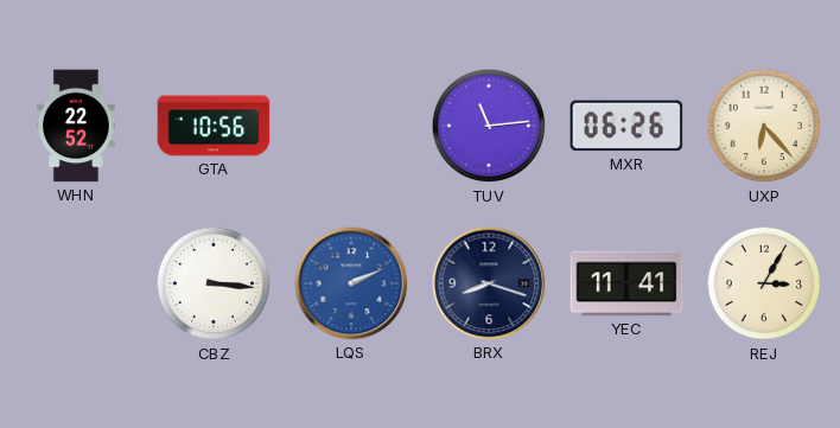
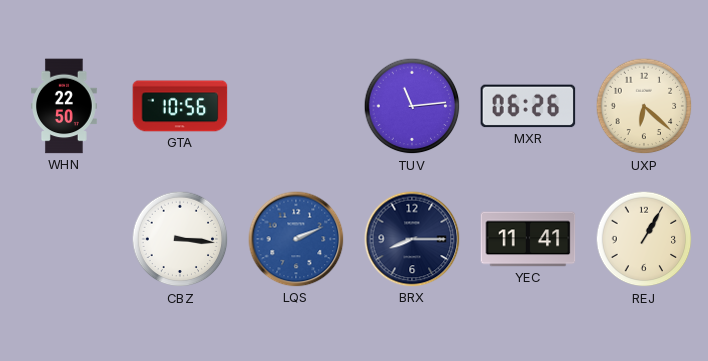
WHN: 22:52 -> 22:50
UXP: 6:23 -> 6:22
BRX: 8:18 -> 8:15
REJ: 3:05 -> 1:05
